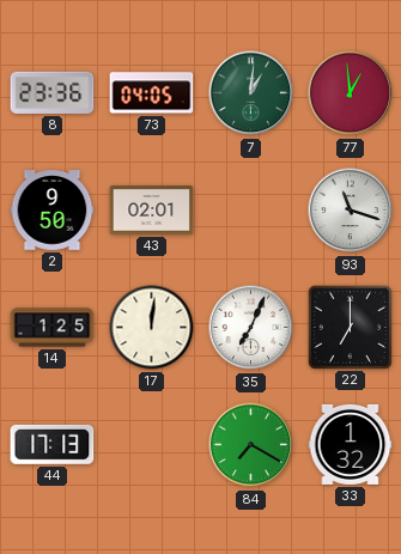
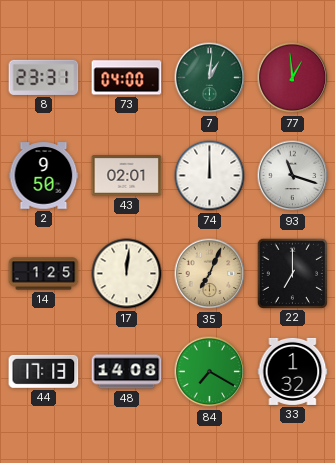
8: 23:36 -> 23:31
73: 04:05 -> 04:00
74: none -> 12:00
35 dial: white -> champagne
48: none -> 14:08
